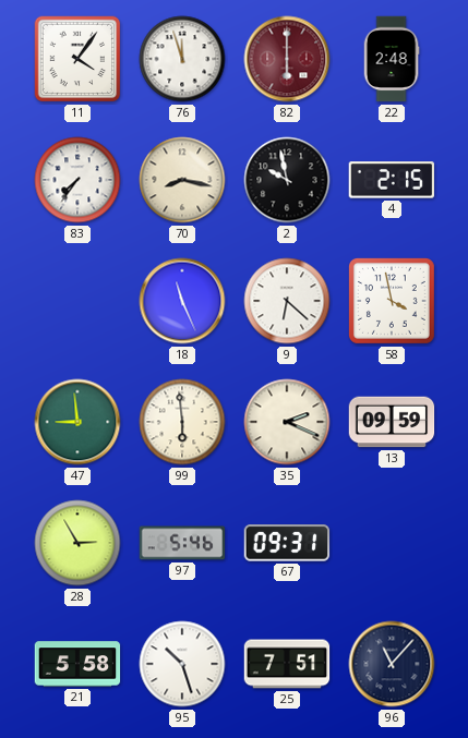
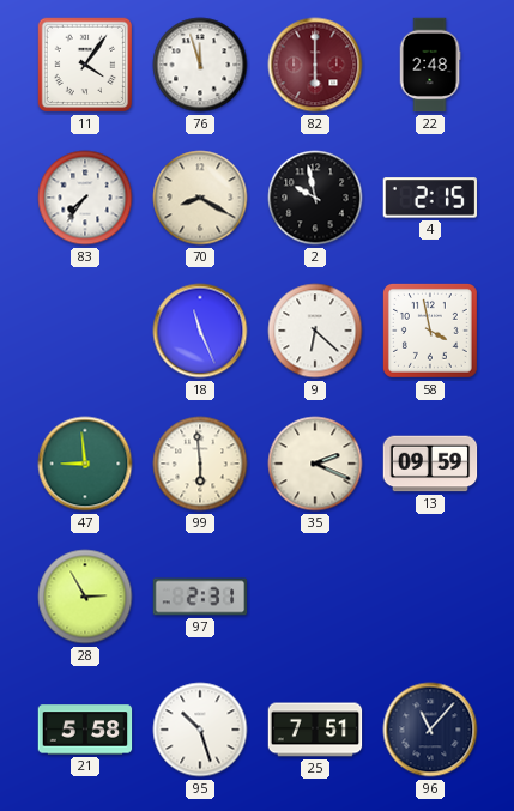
70: 8:17 -> 8:20
97: 5:46 -> 2:31
67: 09:31 -> none
